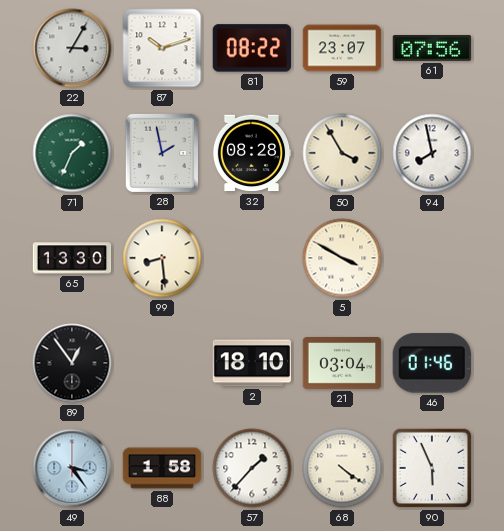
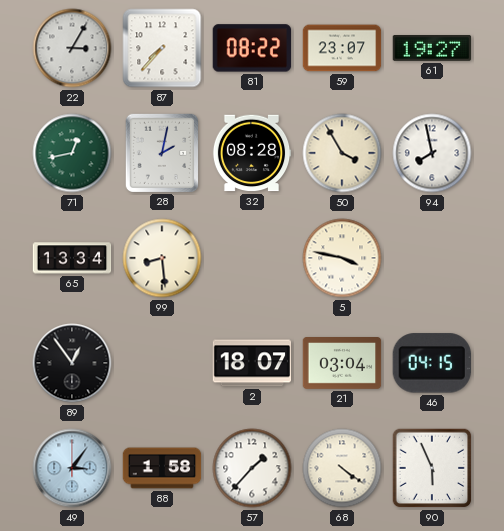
87: 10:12 -> 7:37
61: 07:56 -> 19:27
71: 1:34 -> 12:43
28: 1:58 -> 2:02
65: 13:30 -> 13:34
5: 3:50 -> 3:47
2: 18:10 -> 18:07
46: 01:46 -> 04:15
49: 3:24 -> 3:06
